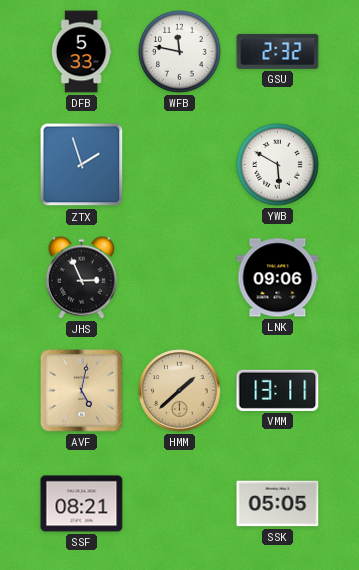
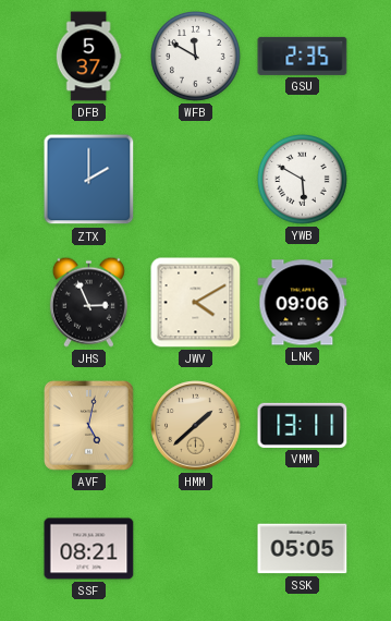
DFB: 5:33 -> 5:37
WFB: 11:47 -> 11:50
GSU: 2:32 -> 2:35
ZTX: 1:57 -> 2:00
JWV: none -> 4:10
